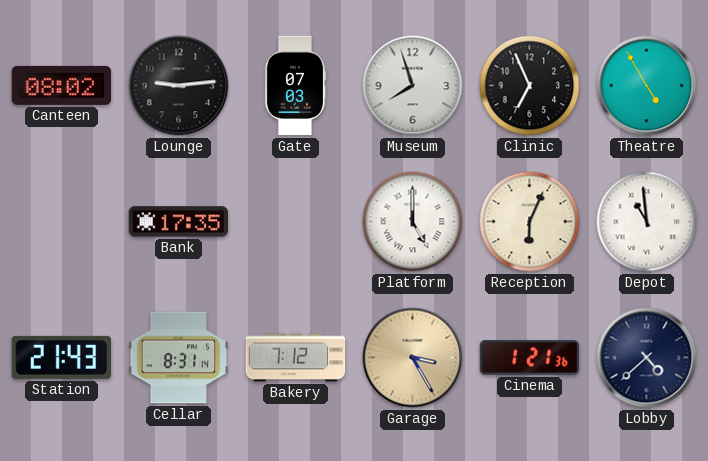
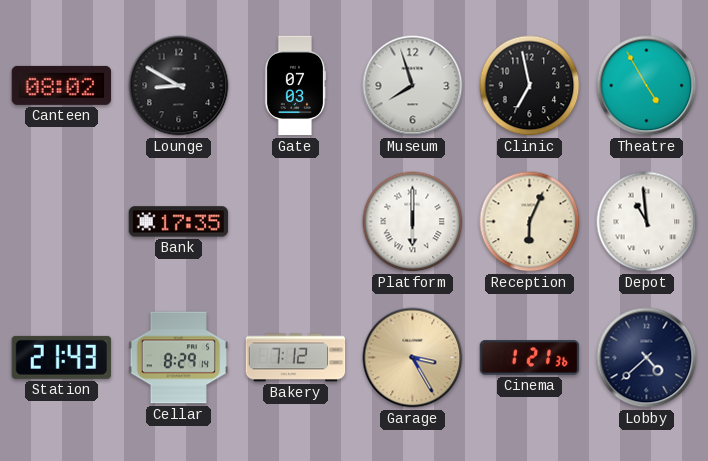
Lounge: 9:14 -> 8:50
Clinic: 6:56 -> 6:58
Platform: 5:00 -> 6:00
Cellar: 8:31 -> 8:29
